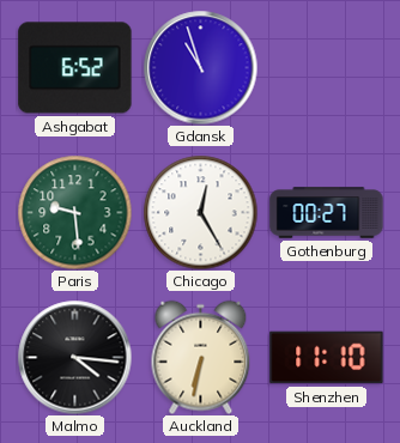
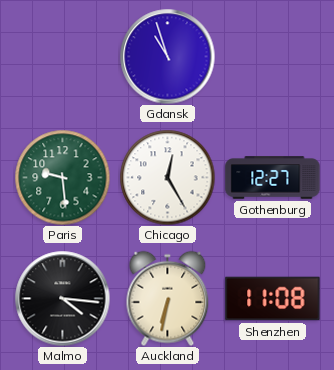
Ashgabat: 6:52 -> none
Gothenburg: 00:27 -> 12:27
Shenzhen: 11:10 -> 11:08
